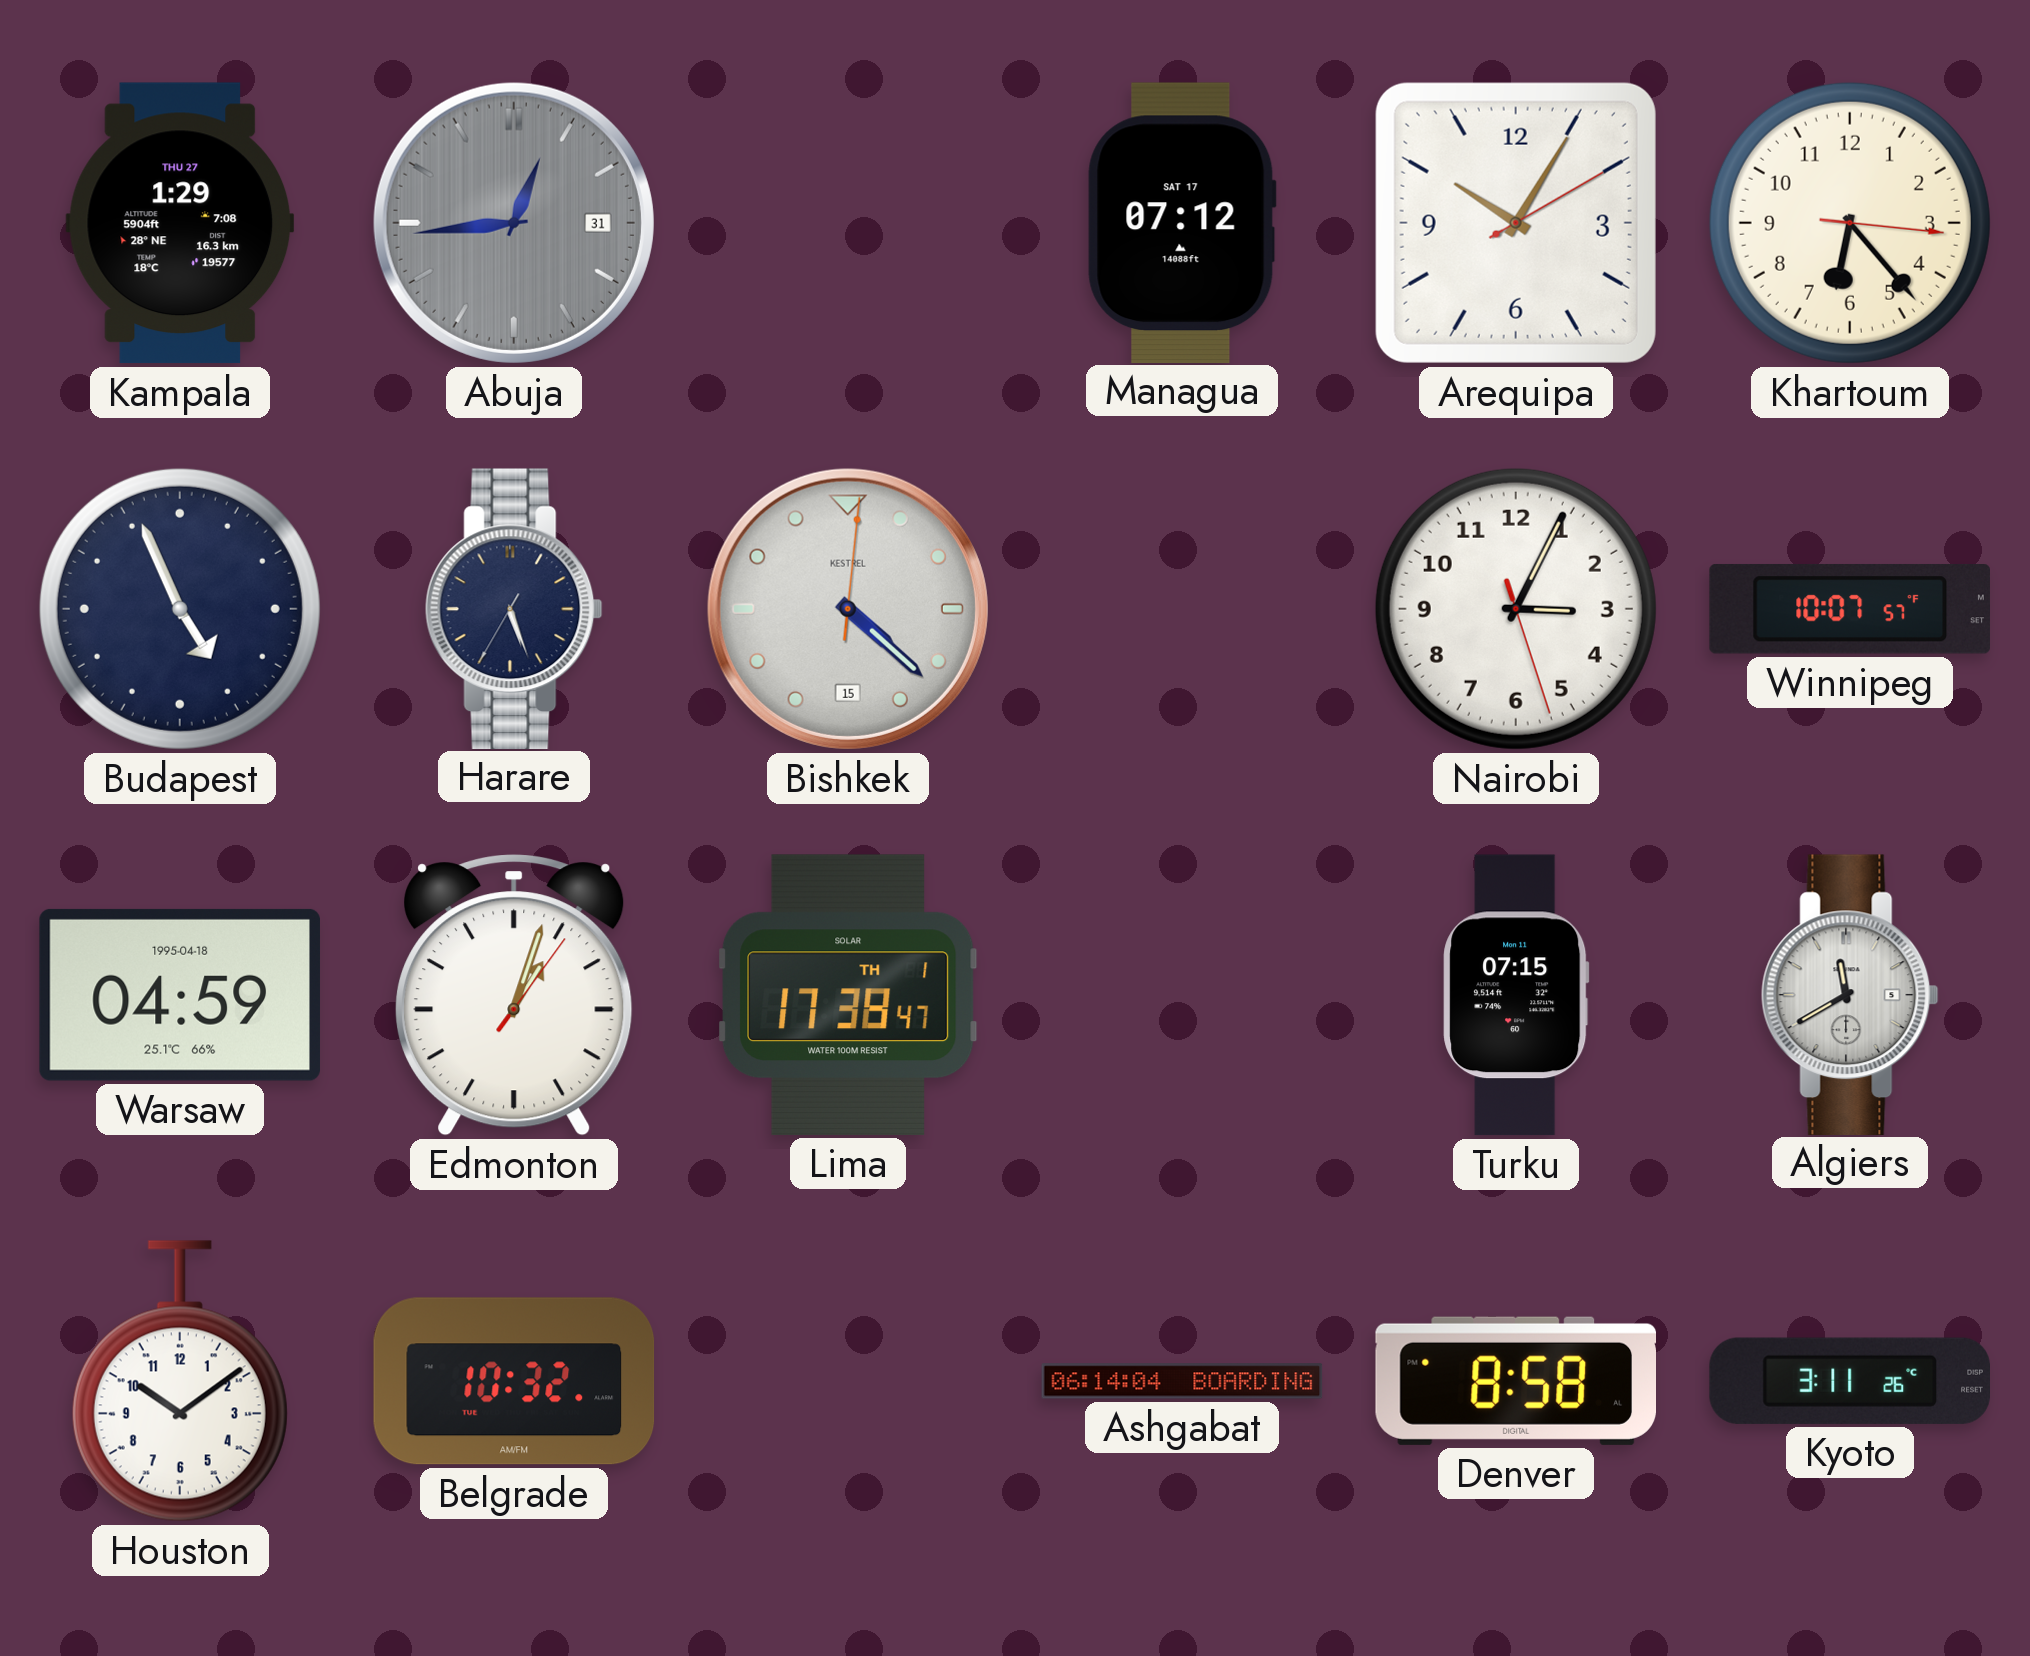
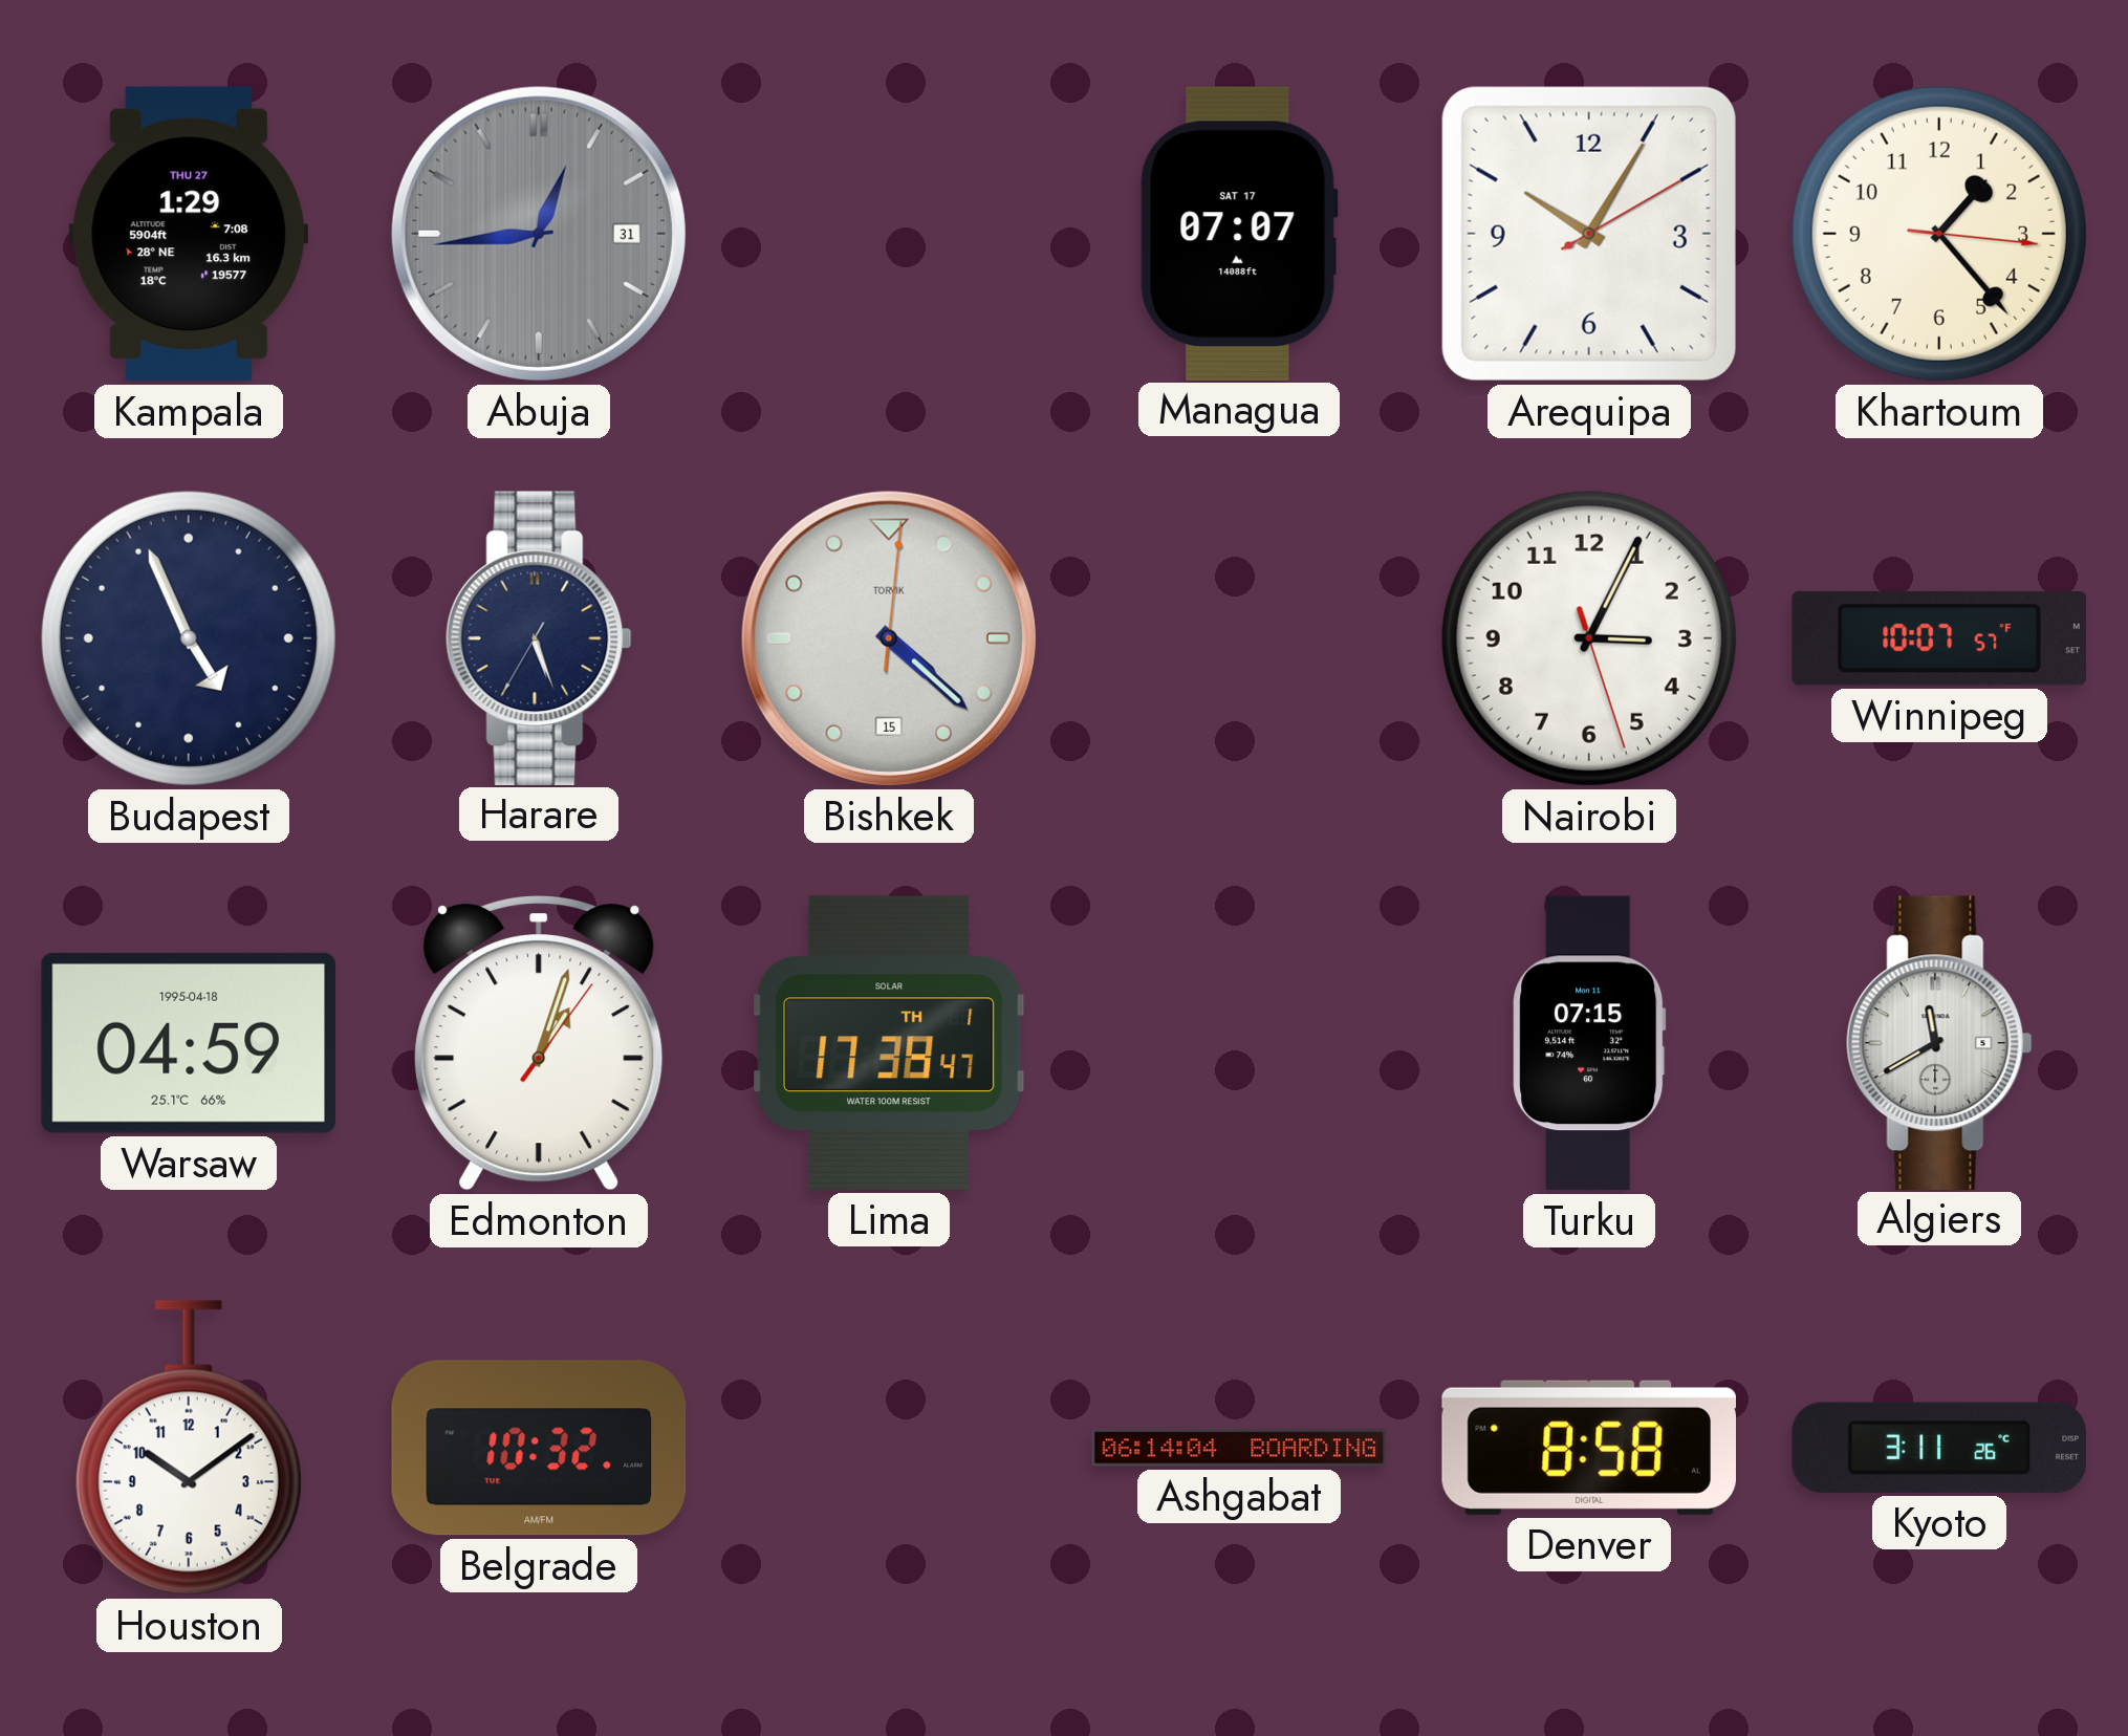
Managua: 07:12 -> 07:07
Khartoum: 6:23 -> 1:23
Bishkek brand: KESTREL -> TORVIK
